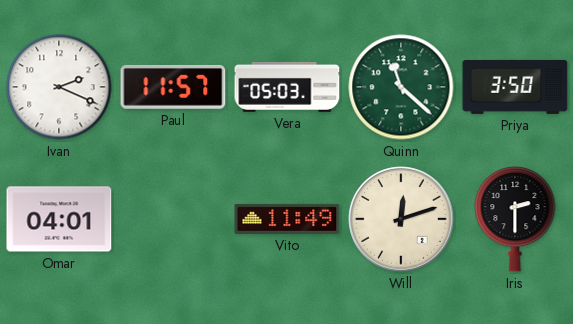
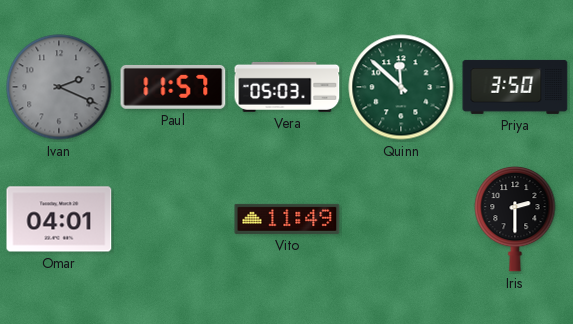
Ivan dial: white -> grey
Quinn: 11:22 -> 11:52
Will: 12:12 -> none
